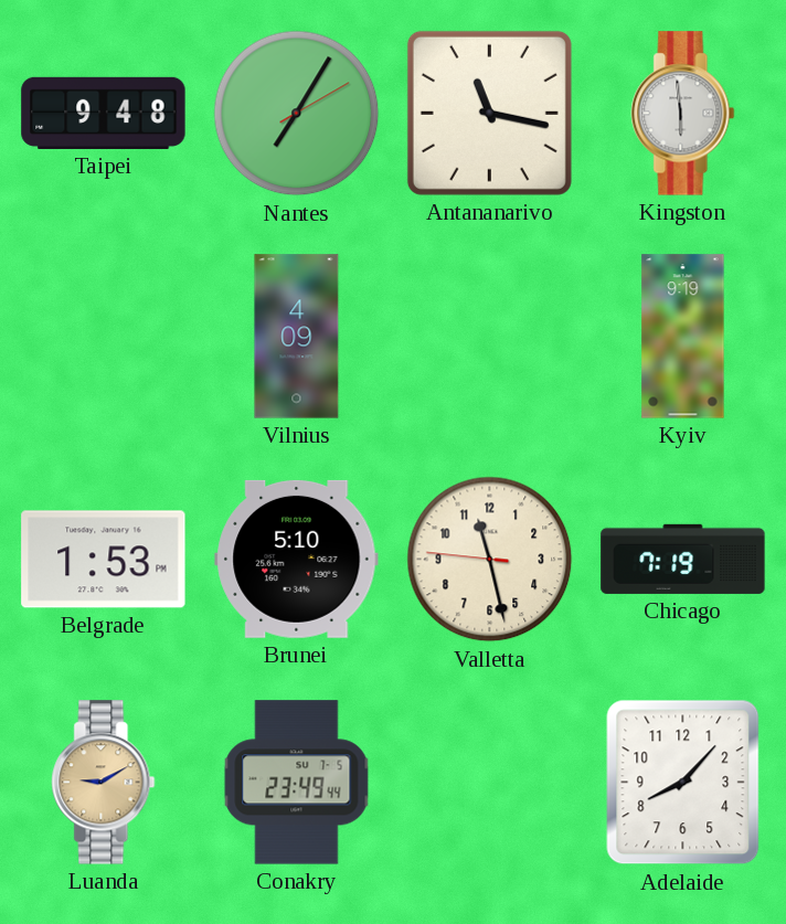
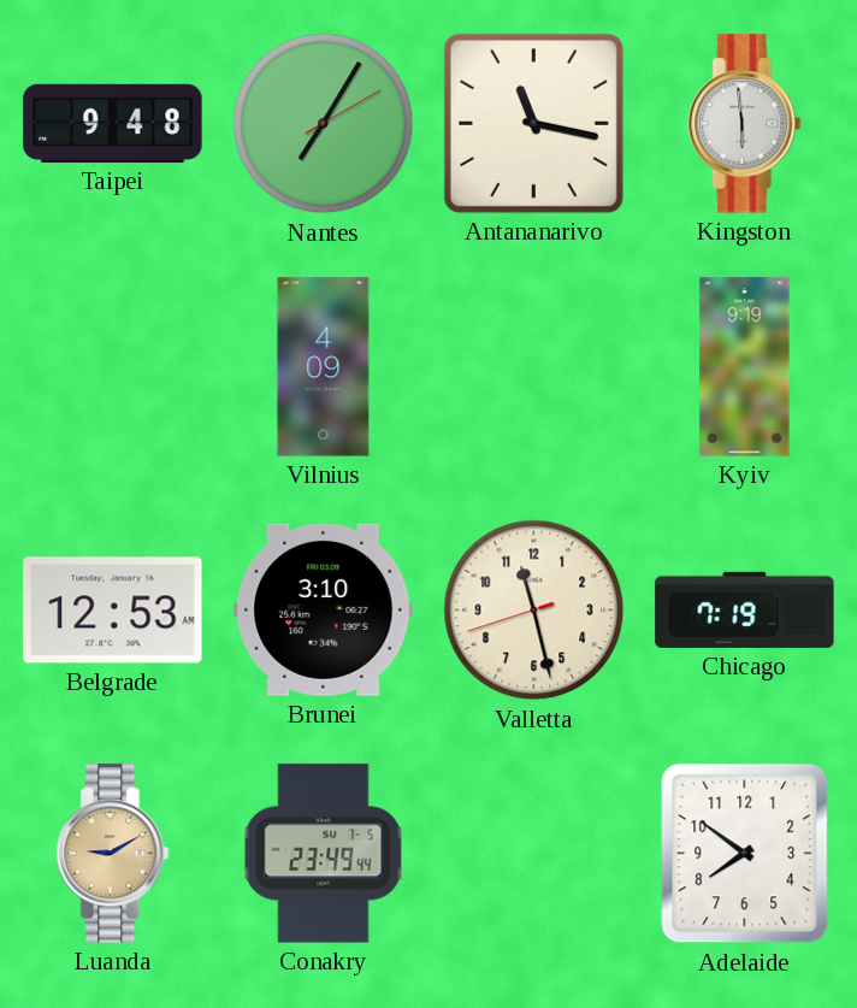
Belgrade: 1:53 -> 12:53
Brunei: 5:10 -> 3:10
Valletta: 11:27:46 -> 11:27:42
Adelaide: 8:07 -> 7:51
